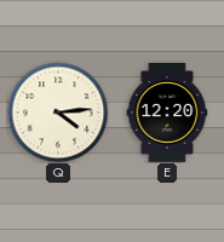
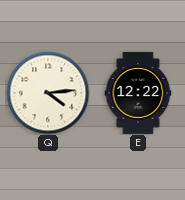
E: 12:20 -> 12:22
